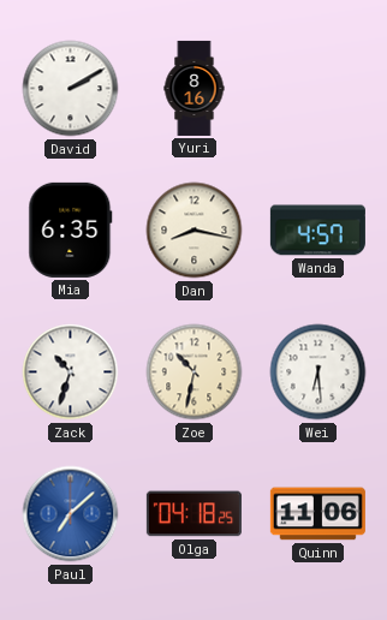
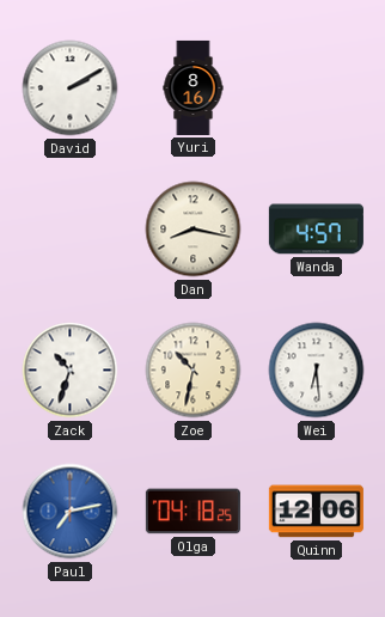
Mia: 6:35 -> none
Paul: 7:08 -> 7:13
Quinn: 11:06 -> 12:06
